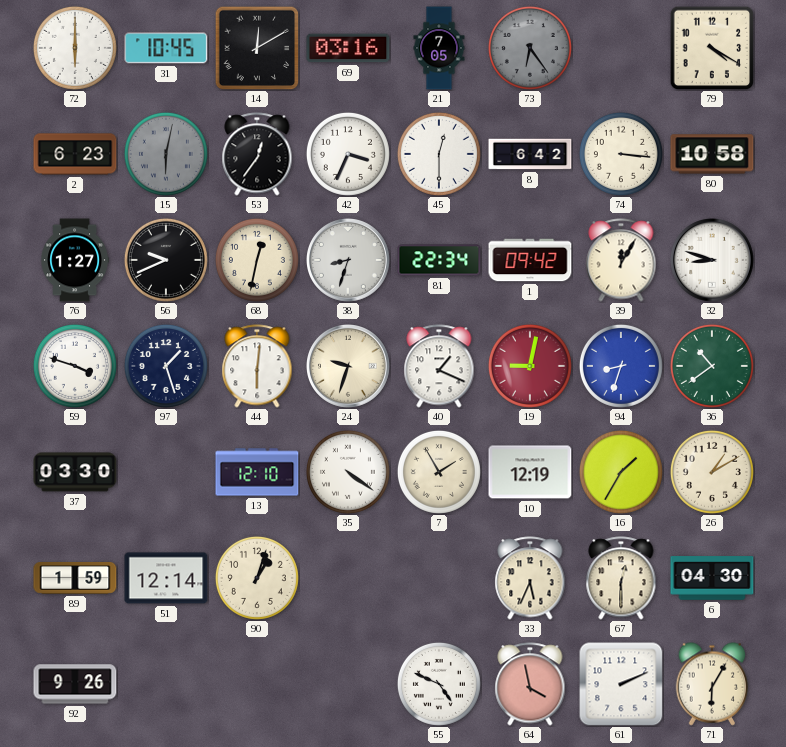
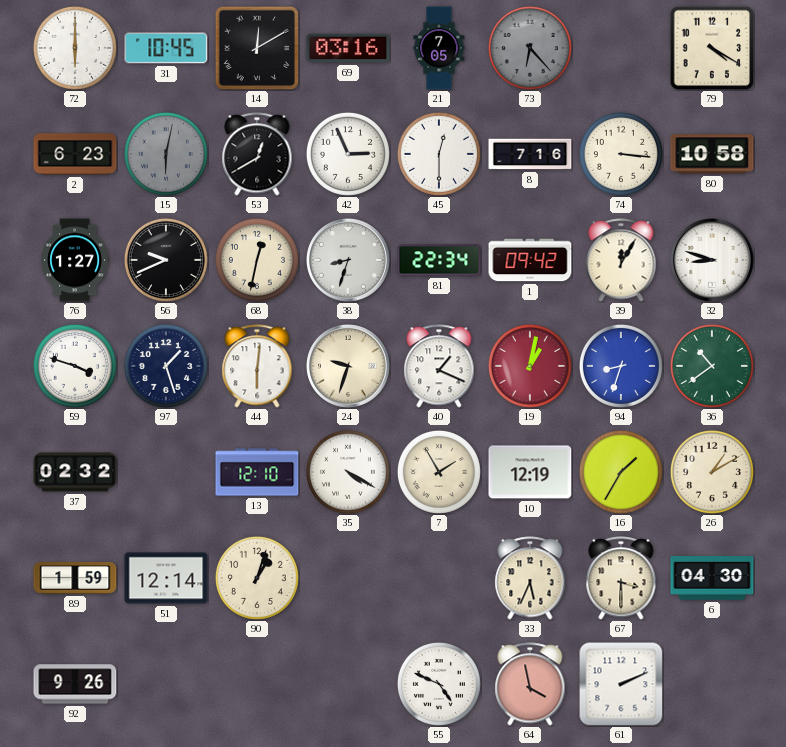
73: 6:24 -> 6:23
53: 12:36 -> 12:40
42: 3:34 -> 2:56
8: 6:42 -> 7:16
19: 9:02 -> 1:02
37: 03:30 -> 02:32
35: 4:21 -> 4:20
67: 12:30 -> 3:30
71: 6:05 -> none
